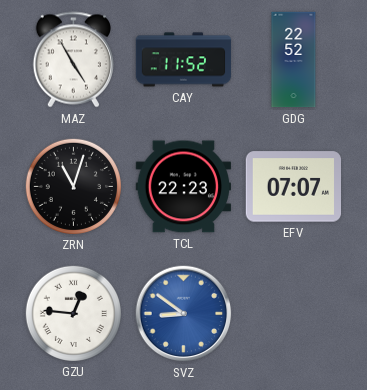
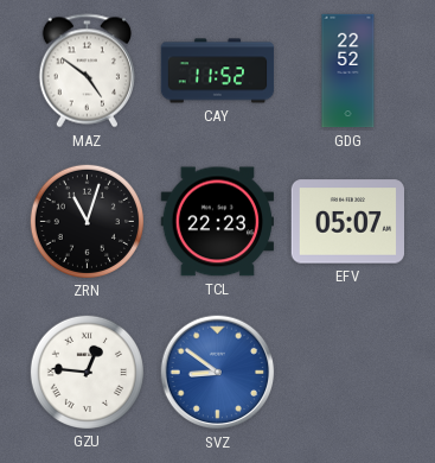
MAZ: 4:55 -> 4:51
EFV: 07:07 -> 05:07
